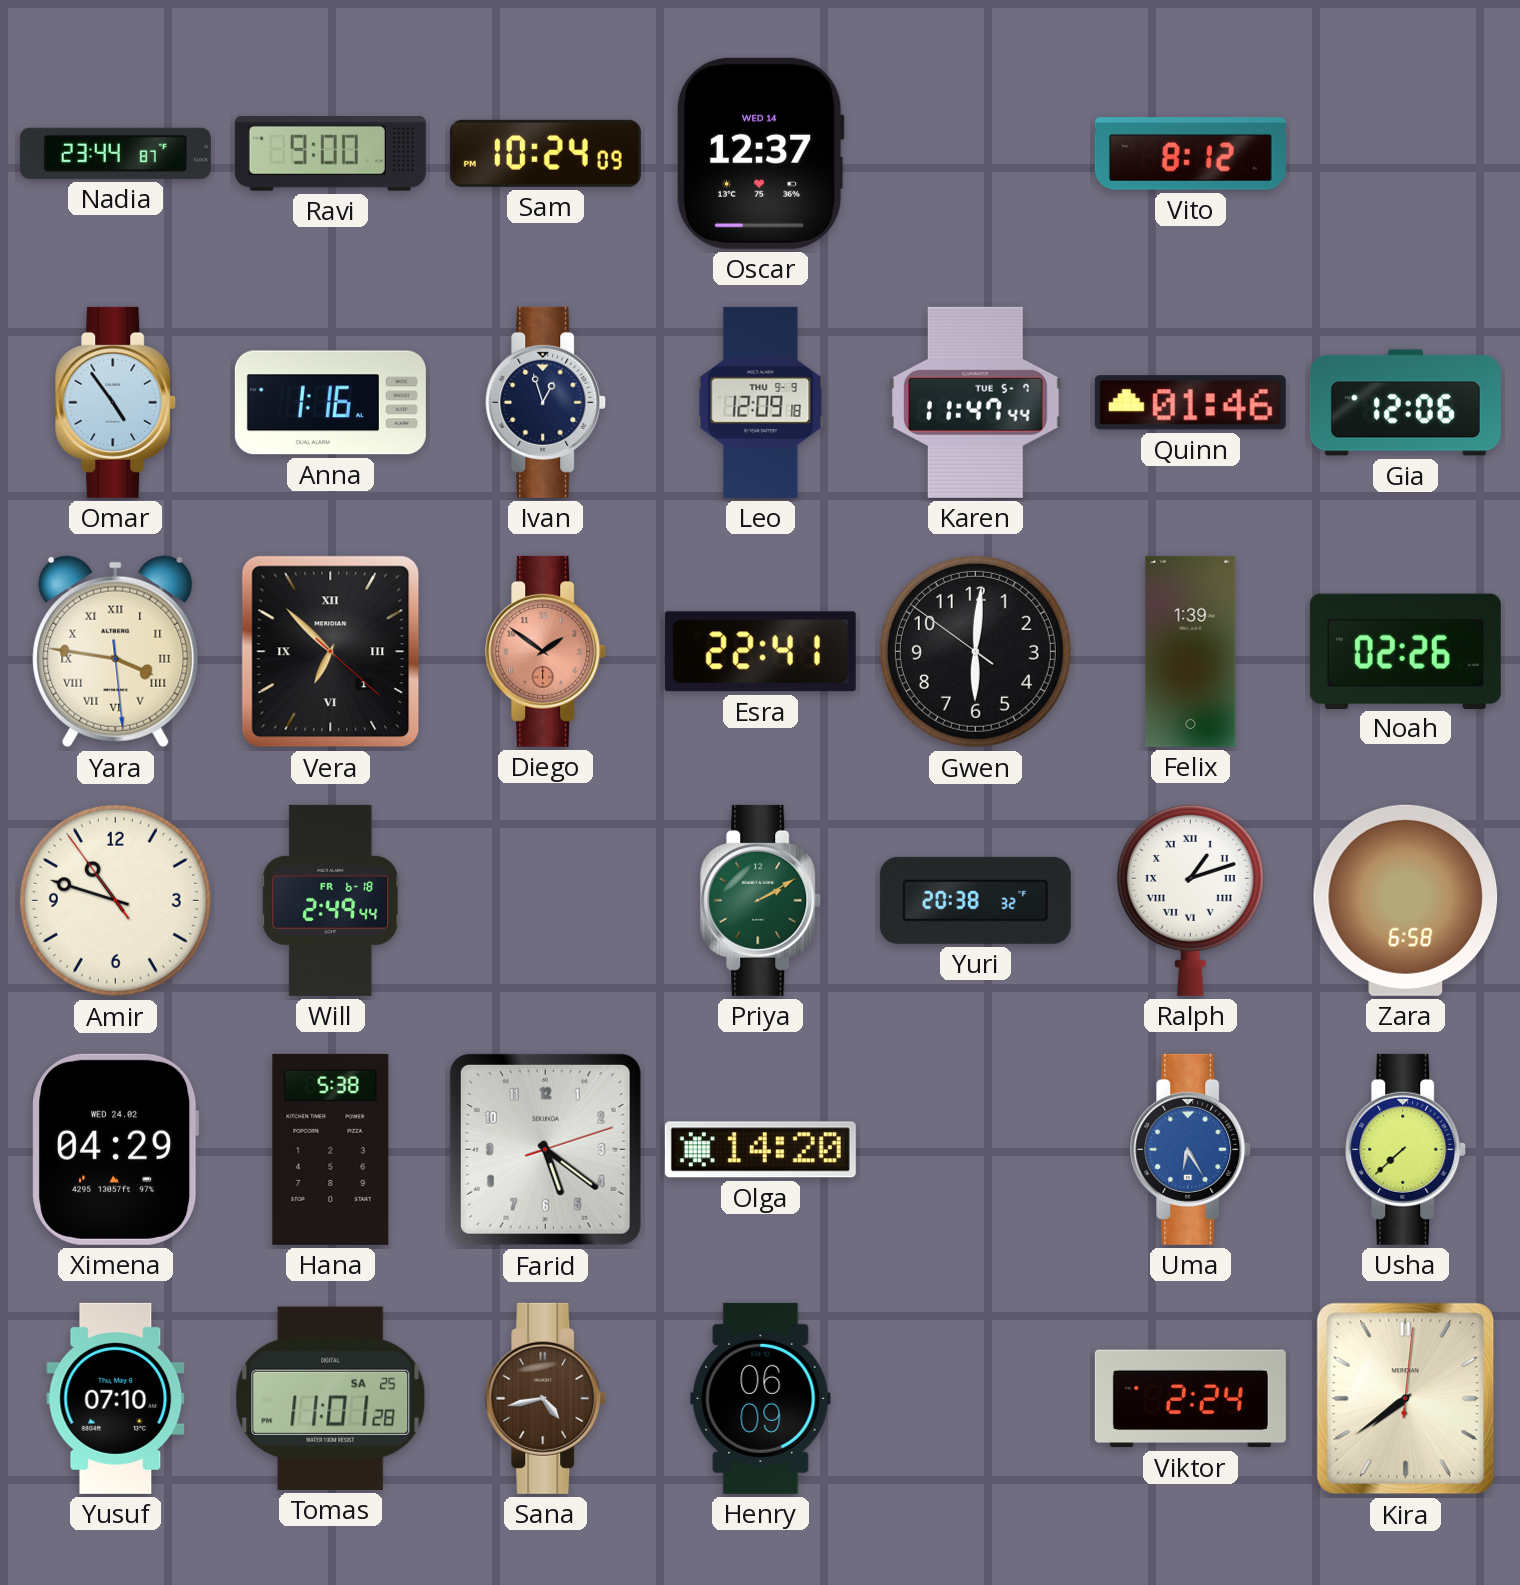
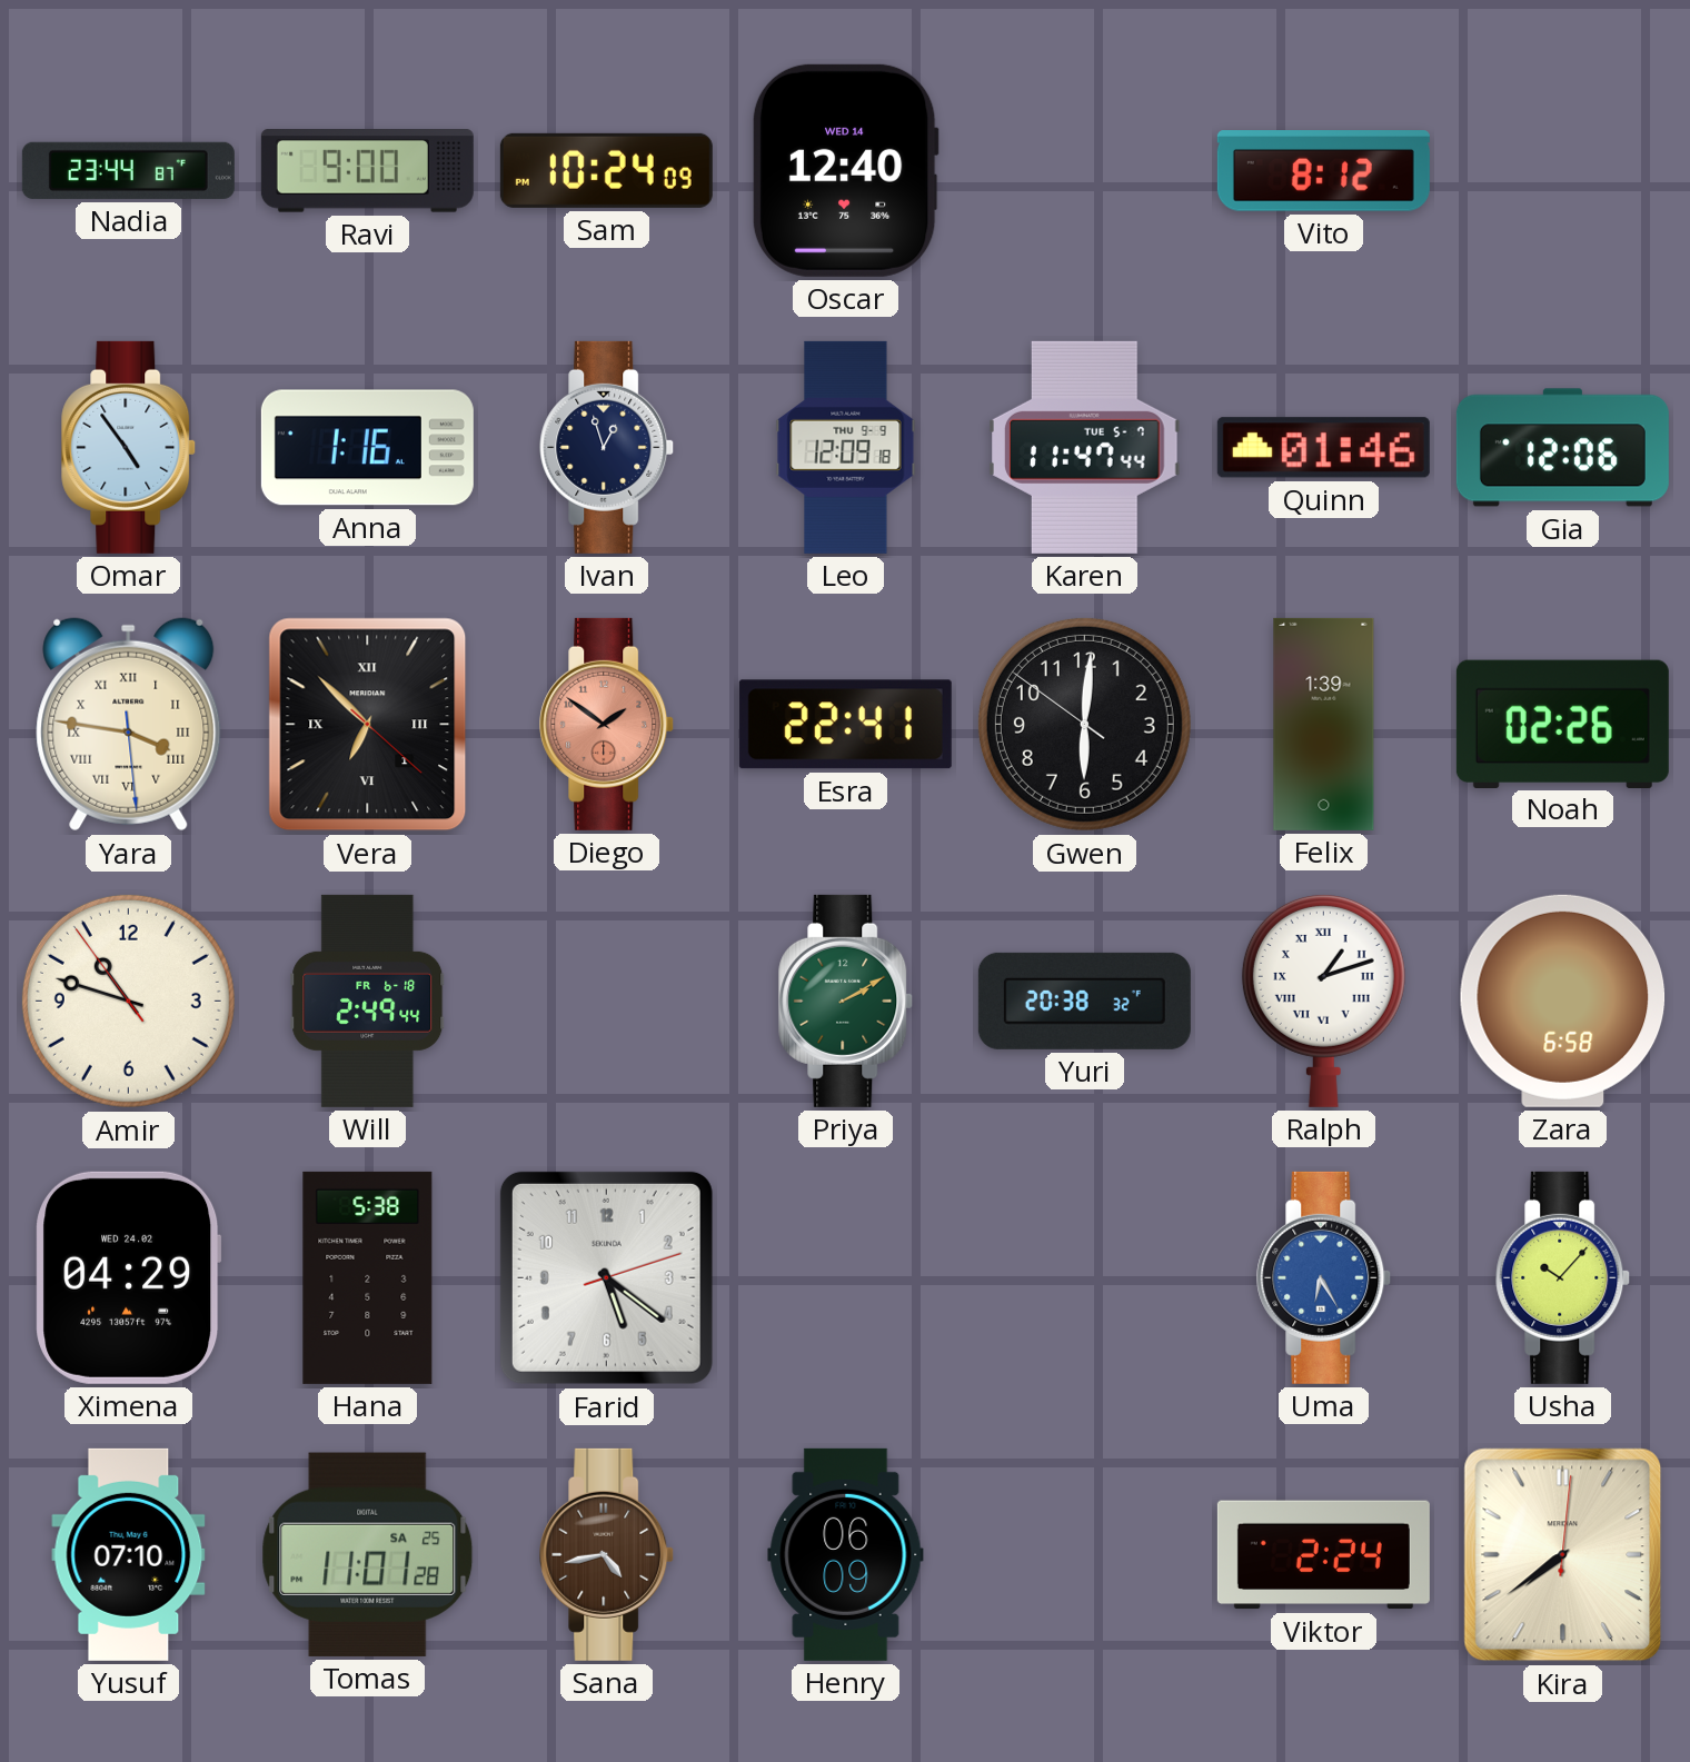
Oscar: 12:37 -> 12:40
Olga: 14:20 -> none
Usha: 7:38 -> 10:07
